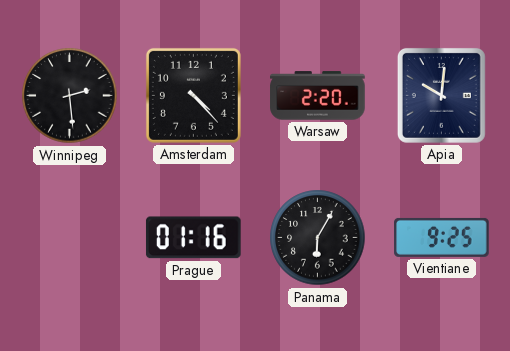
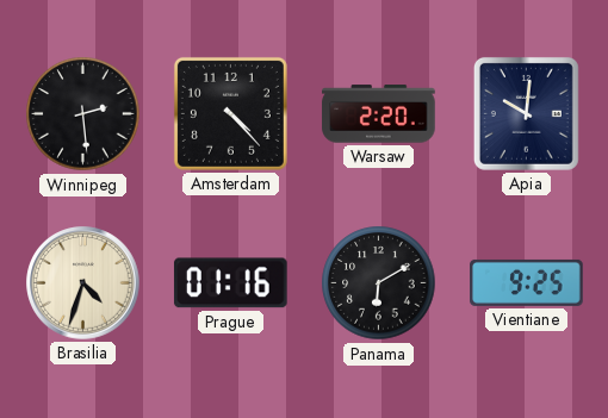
Brasilia: none -> 4:33
Panama: 6:05 -> 6:10
